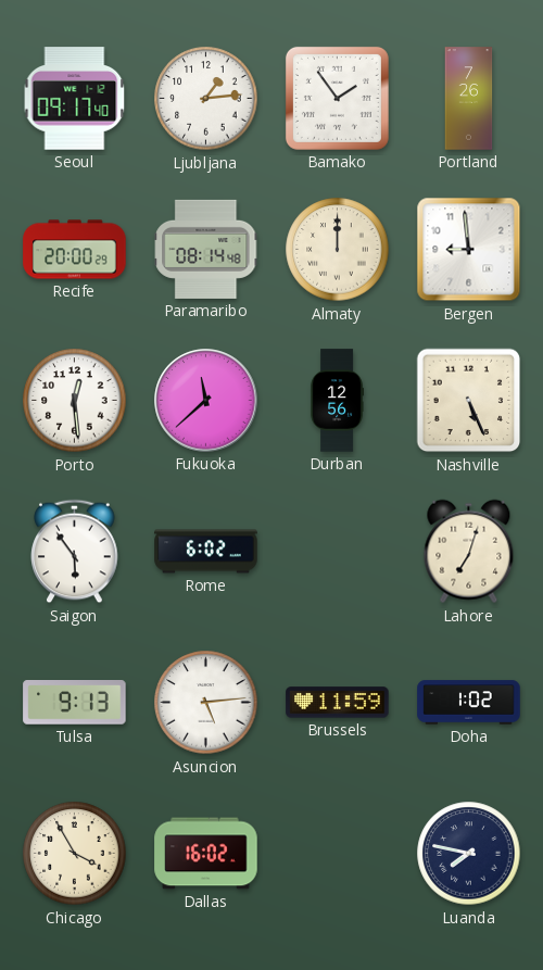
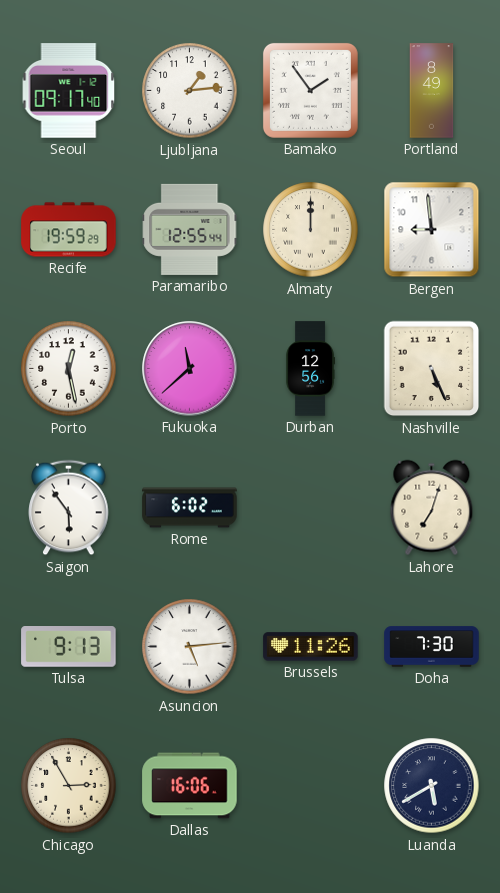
Portland: 7:26 -> 8:49
Recife: 20:00 -> 19:59
Paramaribo: 08:14 -> 12:55
Porto: 12:29 -> 12:28
Brussels: 11:59 -> 11:26
Doha: 1:02 -> 7:30
Chicago: 3:55 -> 2:55
Dallas: 16:02 -> 16:06
Luanda: 7:47 -> 5:40
